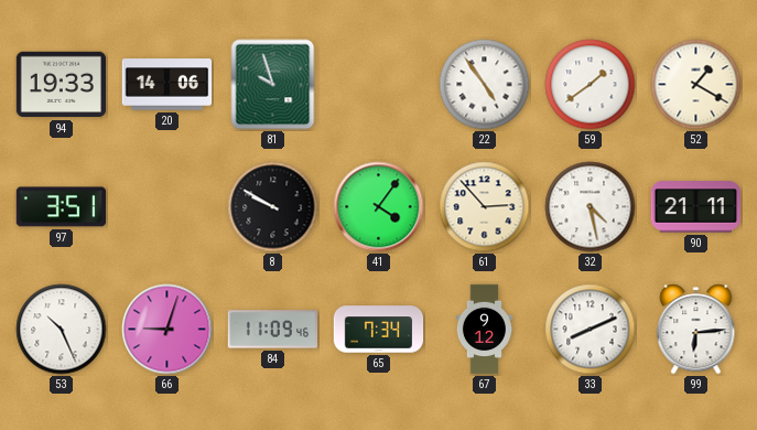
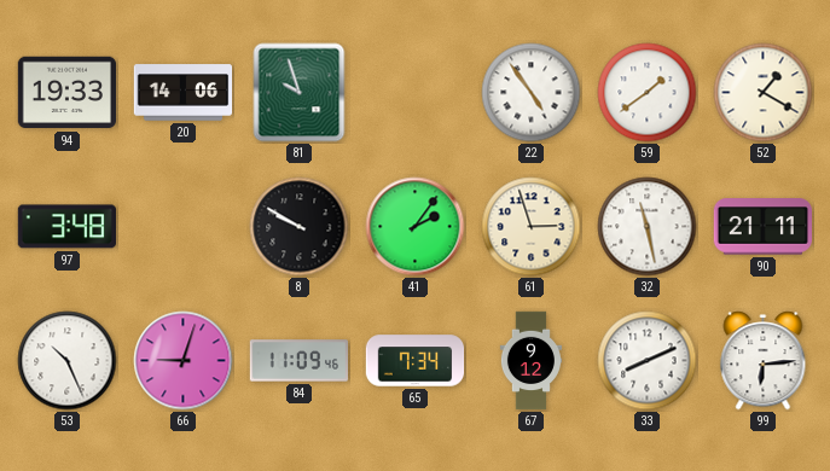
97: 3:51 -> 3:48
41: 4:06 -> 2:06
61: 2:53 -> 2:57
32: 4:28 -> 11:28
